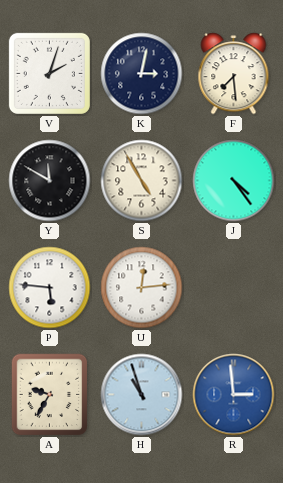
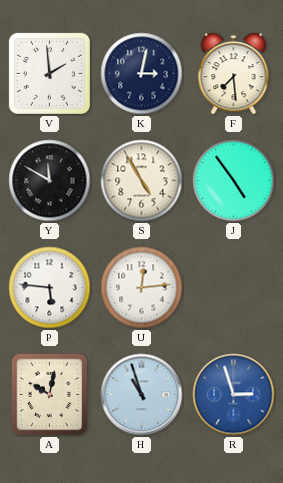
V: 2:03 -> 1:59
J: 4:24 -> 4:54
A: 9:35 -> 10:02
R: 2:59 -> 2:57
